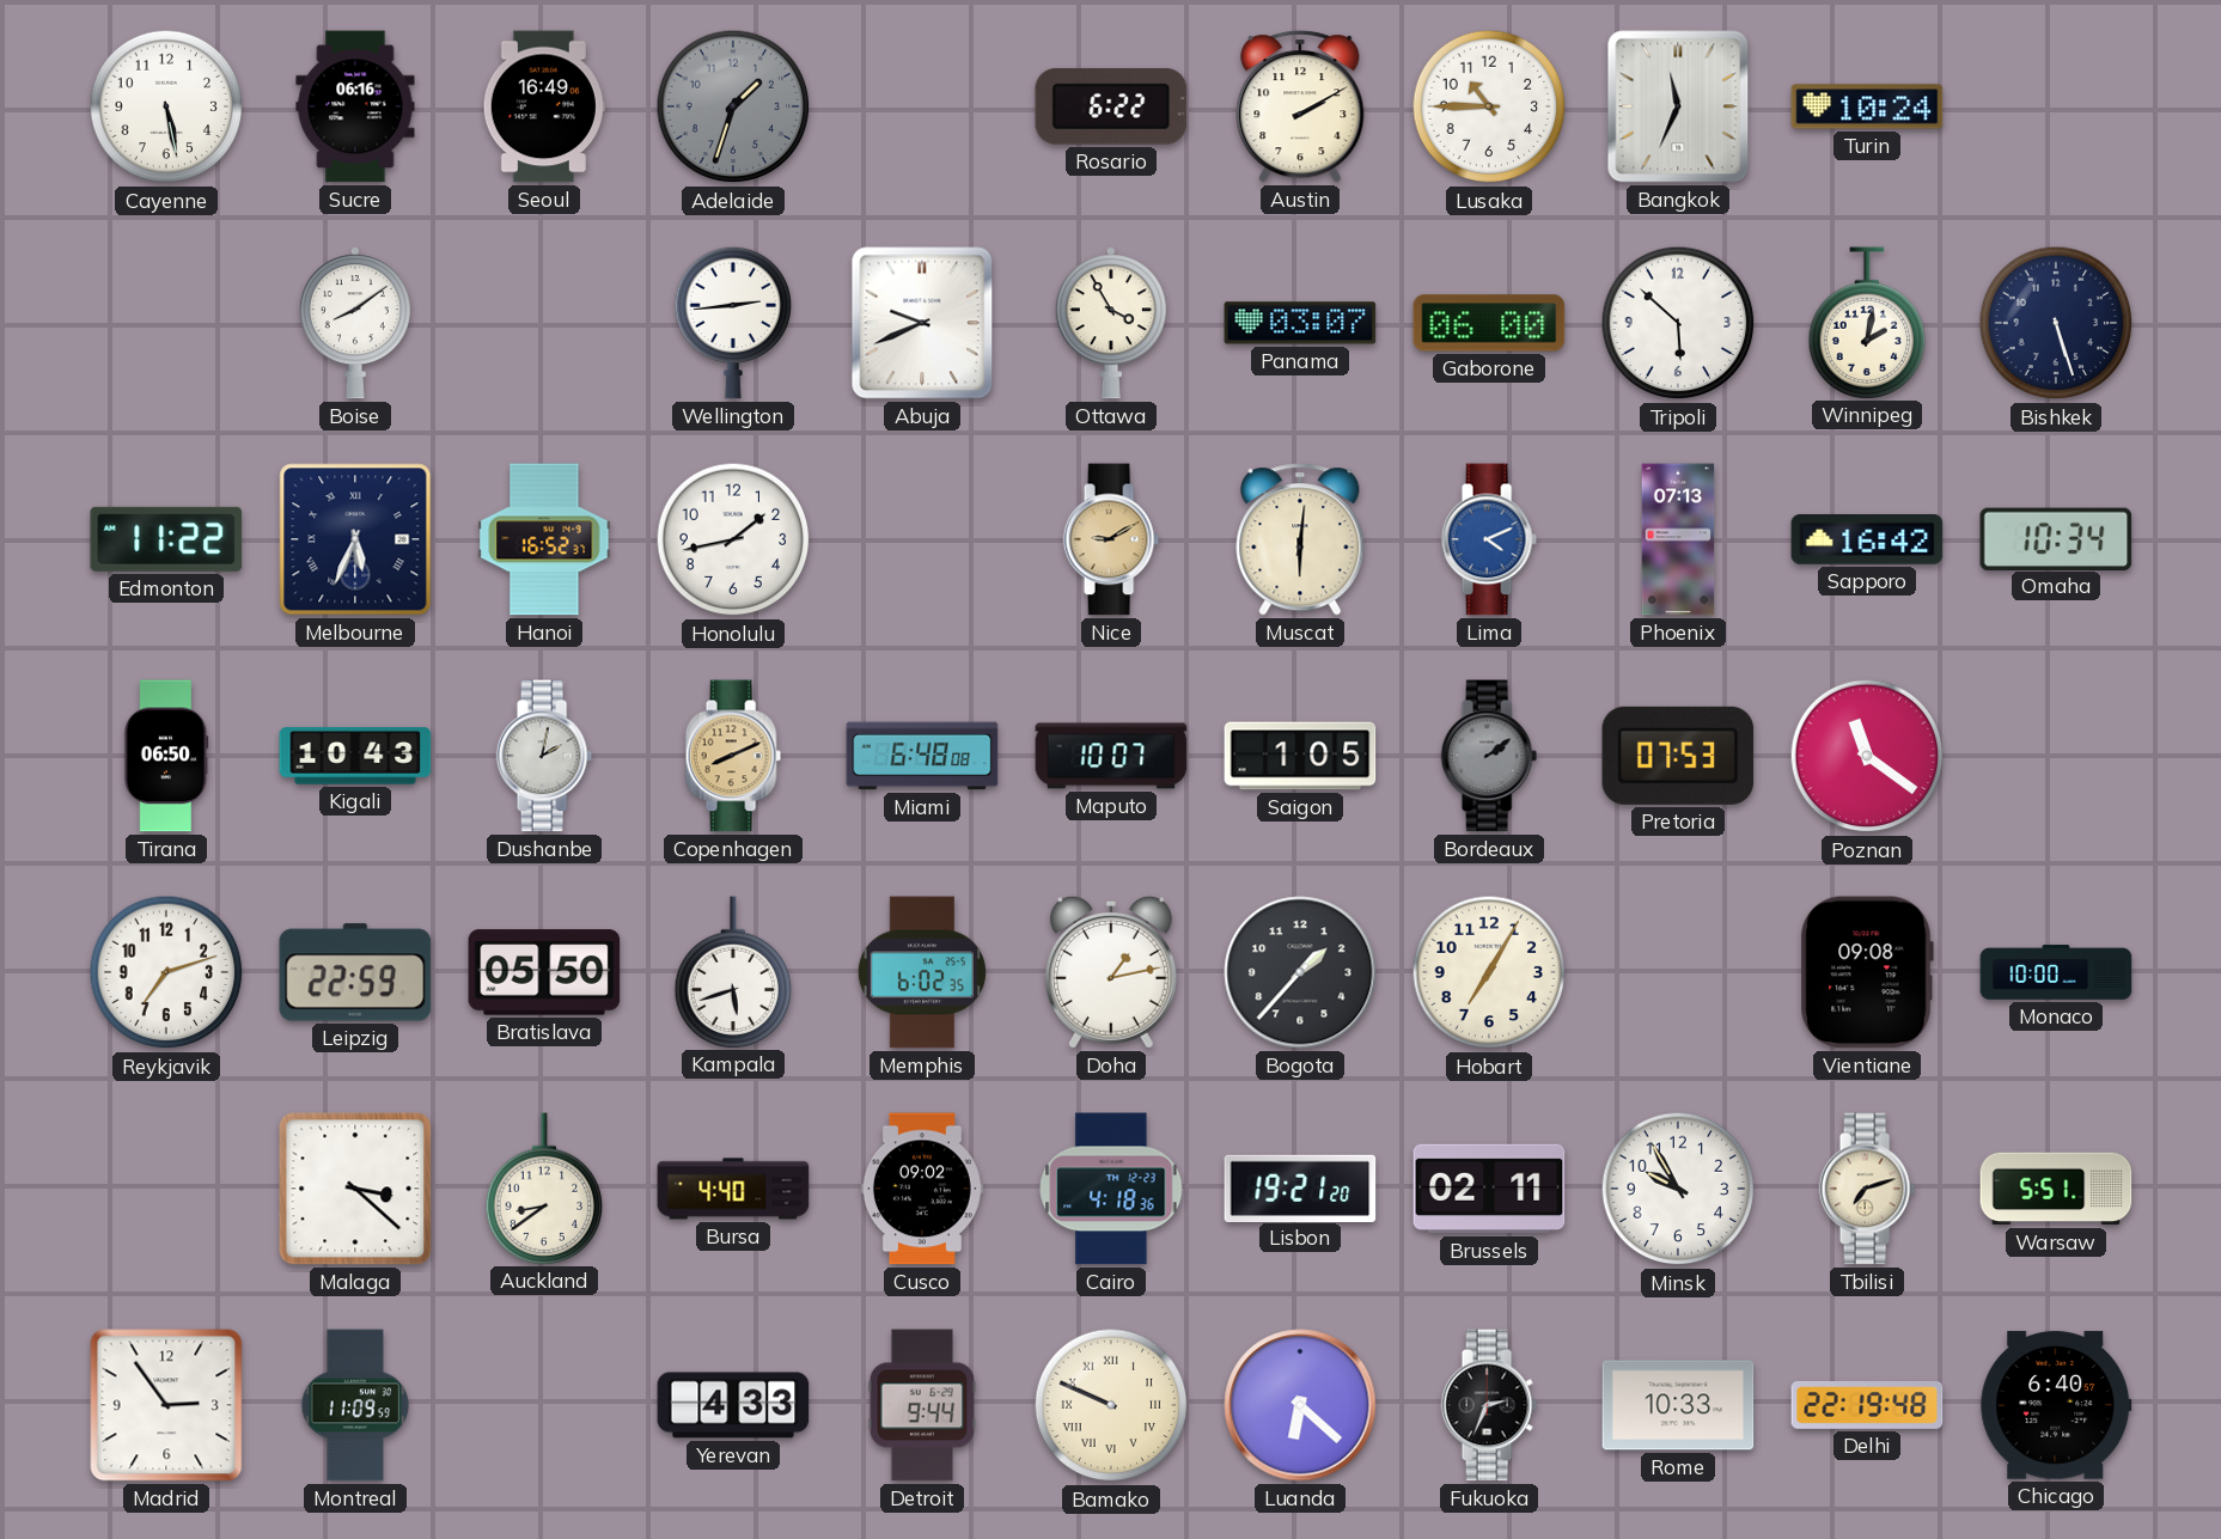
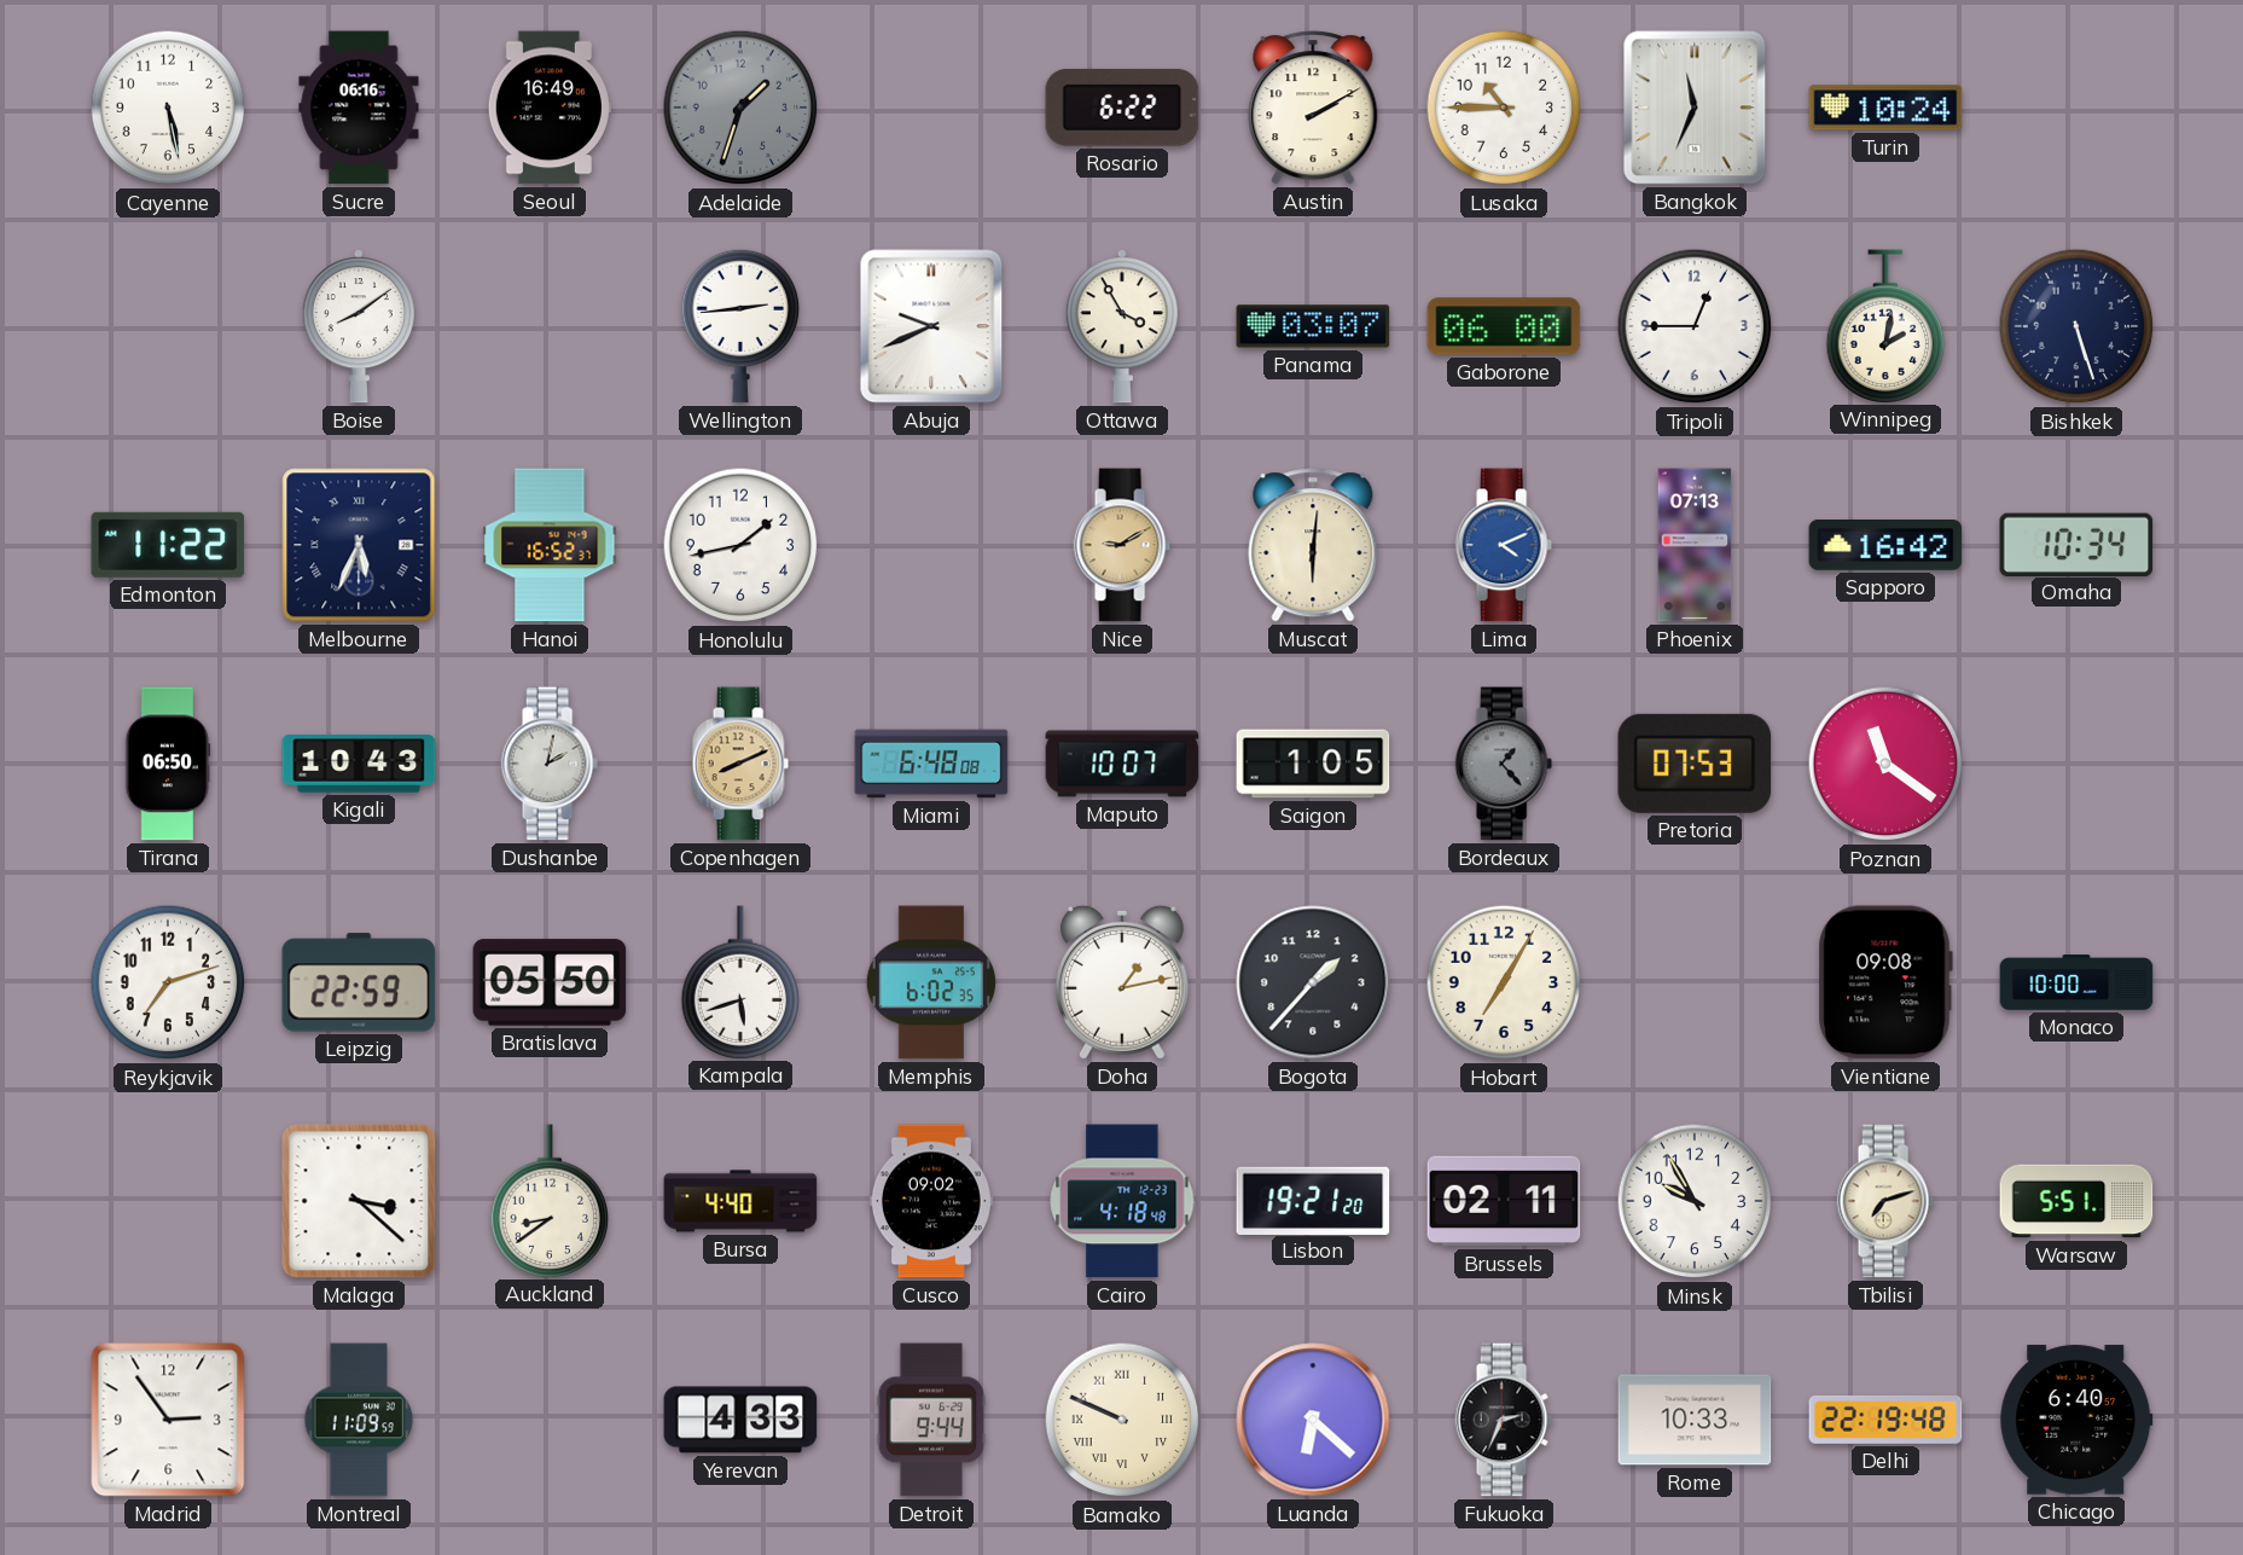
Tripoli: 5:52 -> 12:45
Bordeaux: 2:09 -> 1:23
Cairo: 4:18:36 -> 4:18:48
